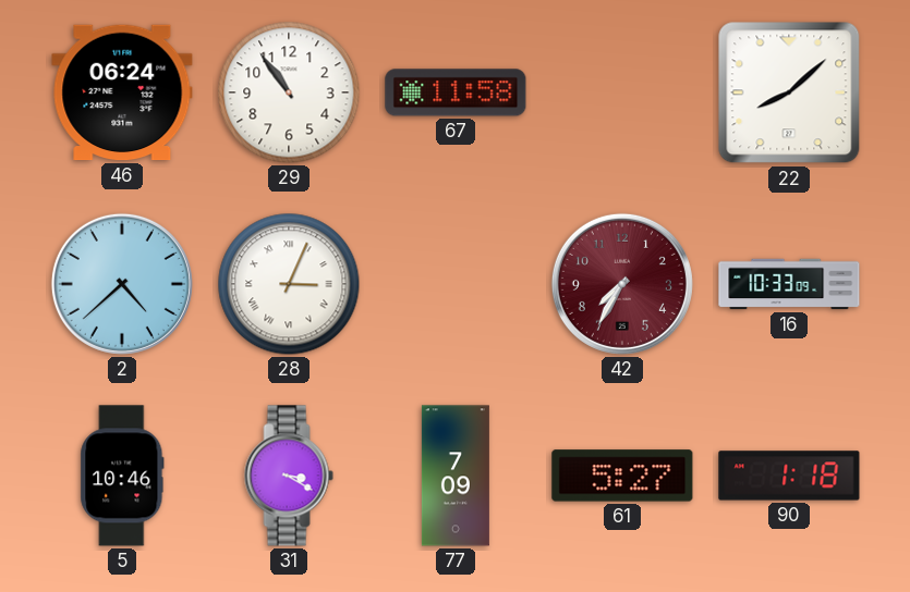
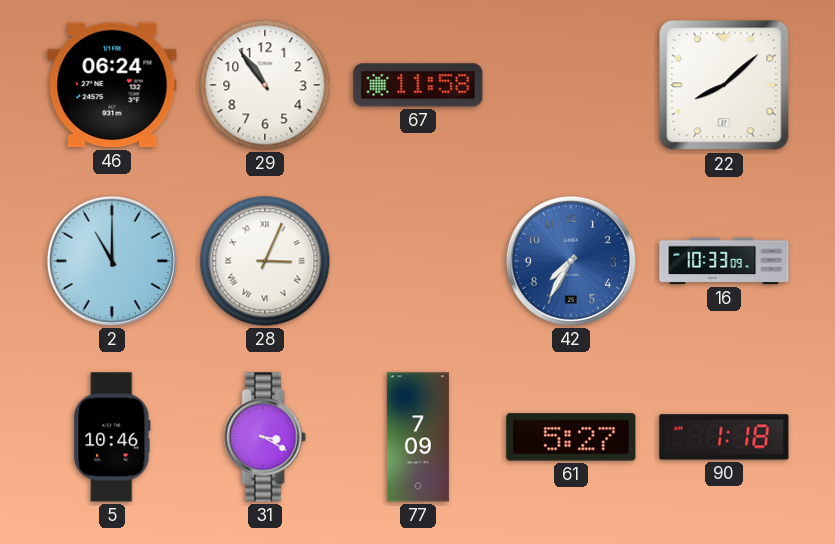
2: 4:38 -> 11:00
42 dial: burgundy -> blue
